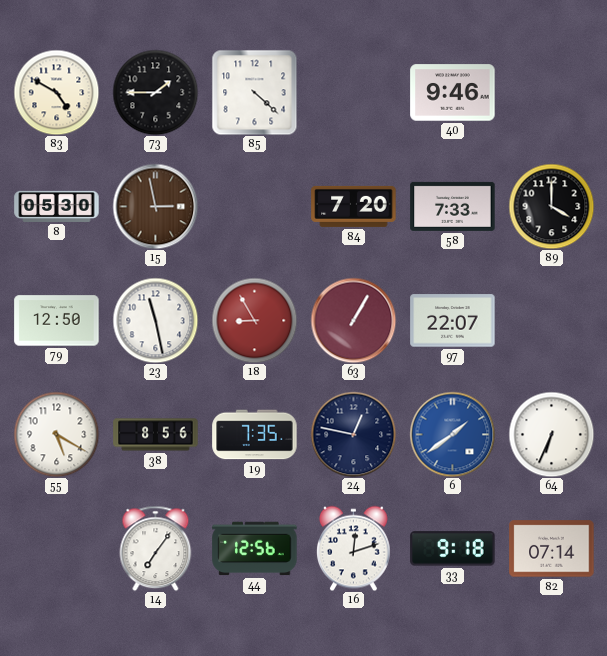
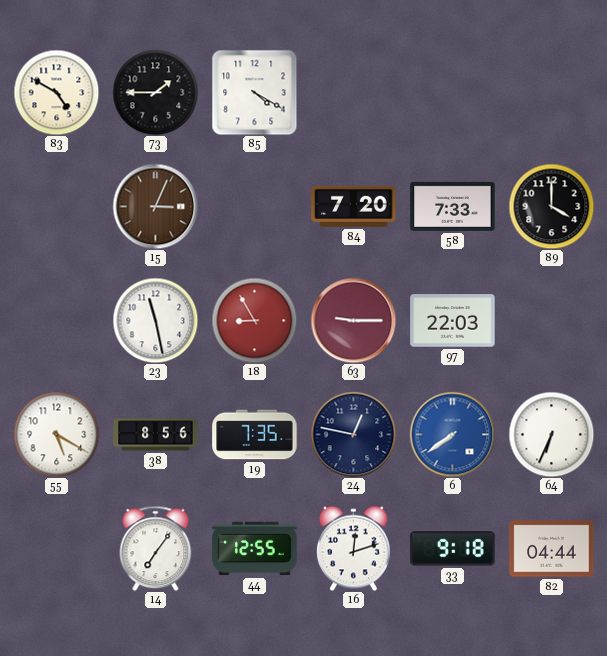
85: 4:22 -> 4:20
40: 9:46 -> none
8: 05:30 -> none
15: 2:58 -> 3:04
79: 12:50 -> none
63: 1:05 -> 9:15
97: 22:07 -> 22:03
6: 1:39 -> 7:39
44: 12:56 -> 12:55
82: 07:14 -> 04:44
